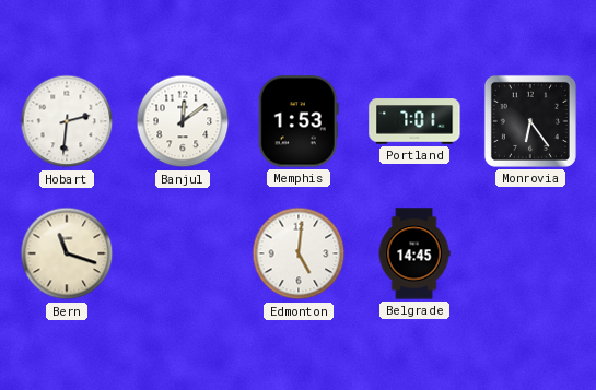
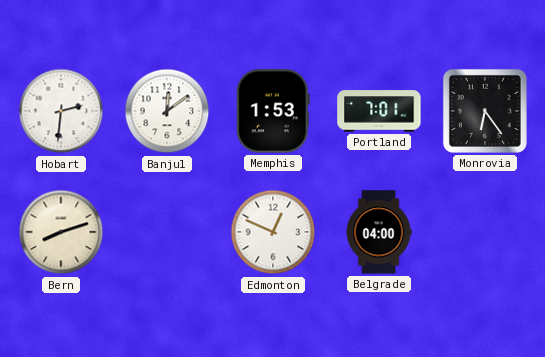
Bern: 11:18 -> 8:12
Edmonton: 5:01 -> 12:49
Belgrade: 14:45 -> 04:00
